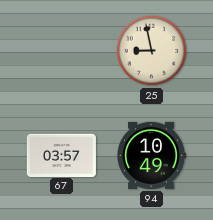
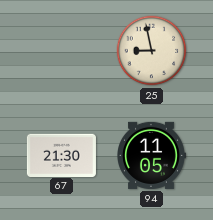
67: 03:57 -> 21:30
94: 10:49 -> 11:05
